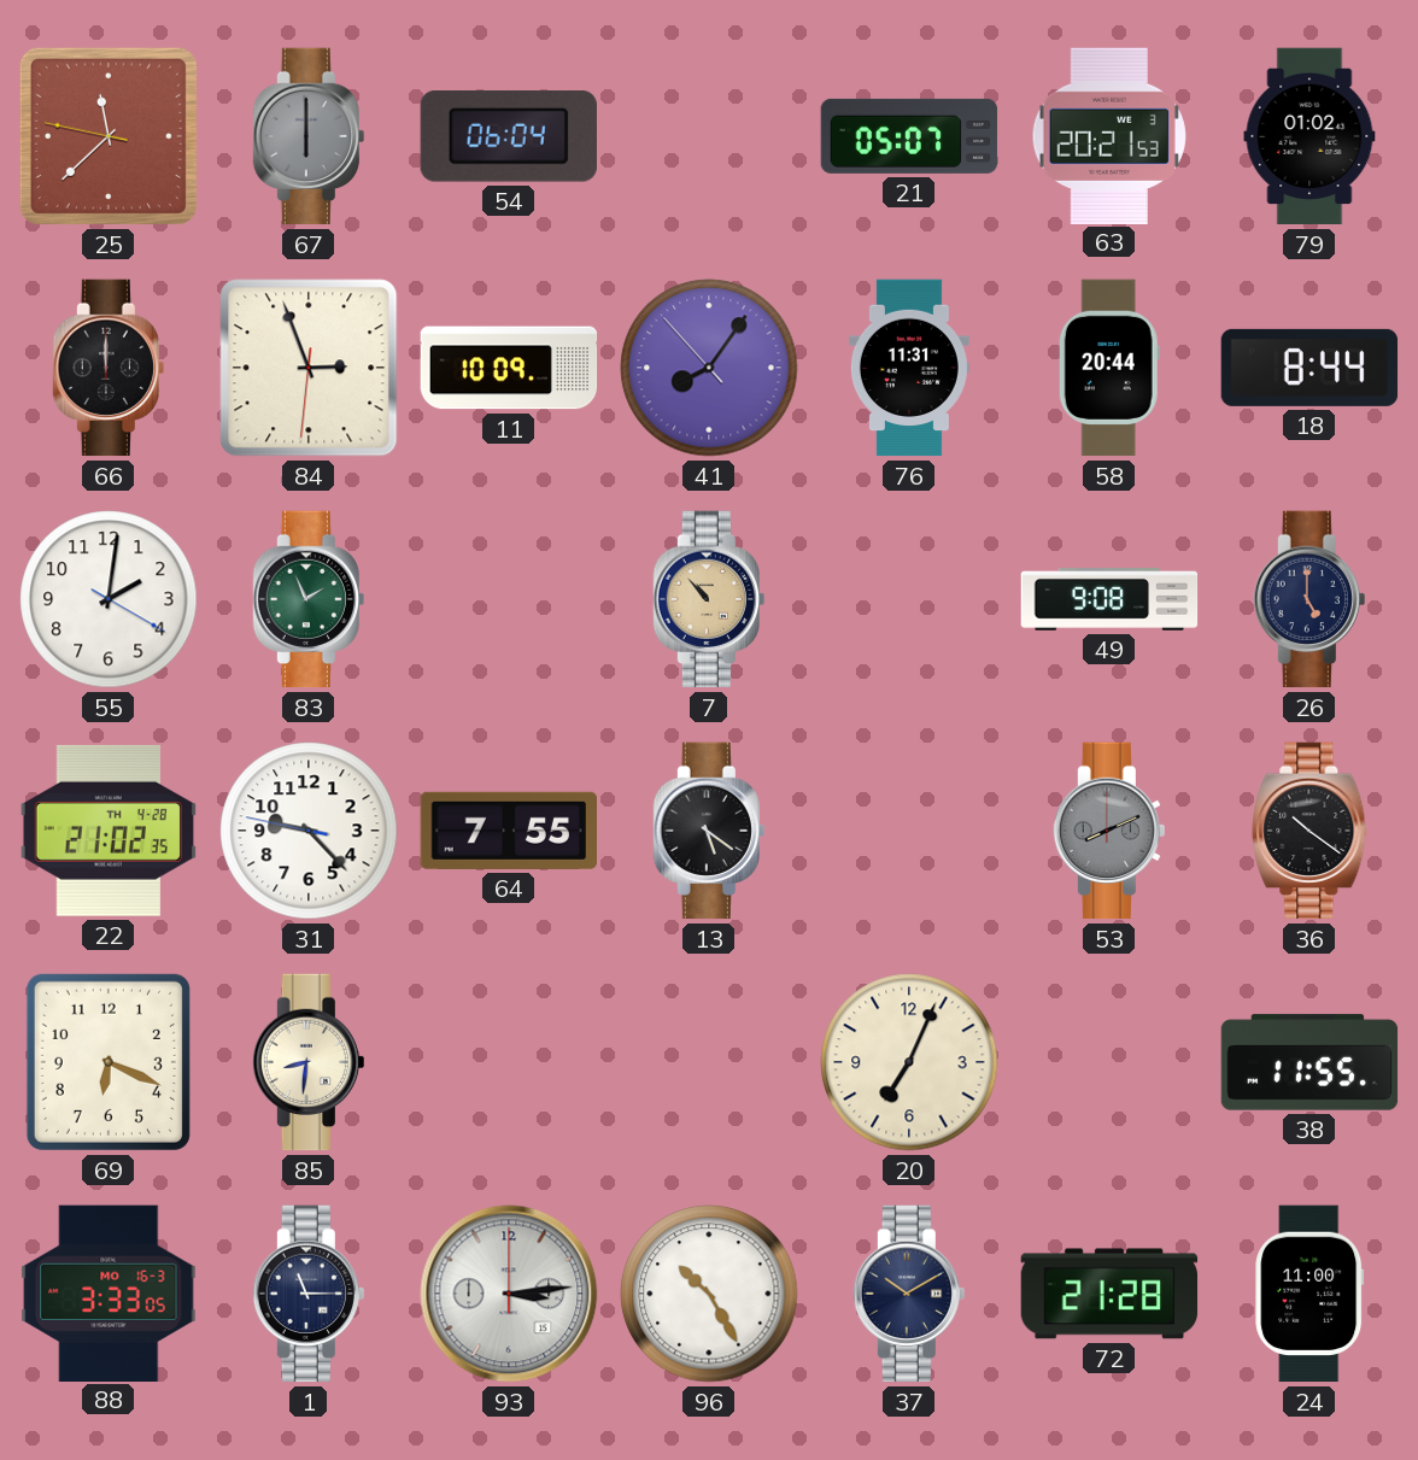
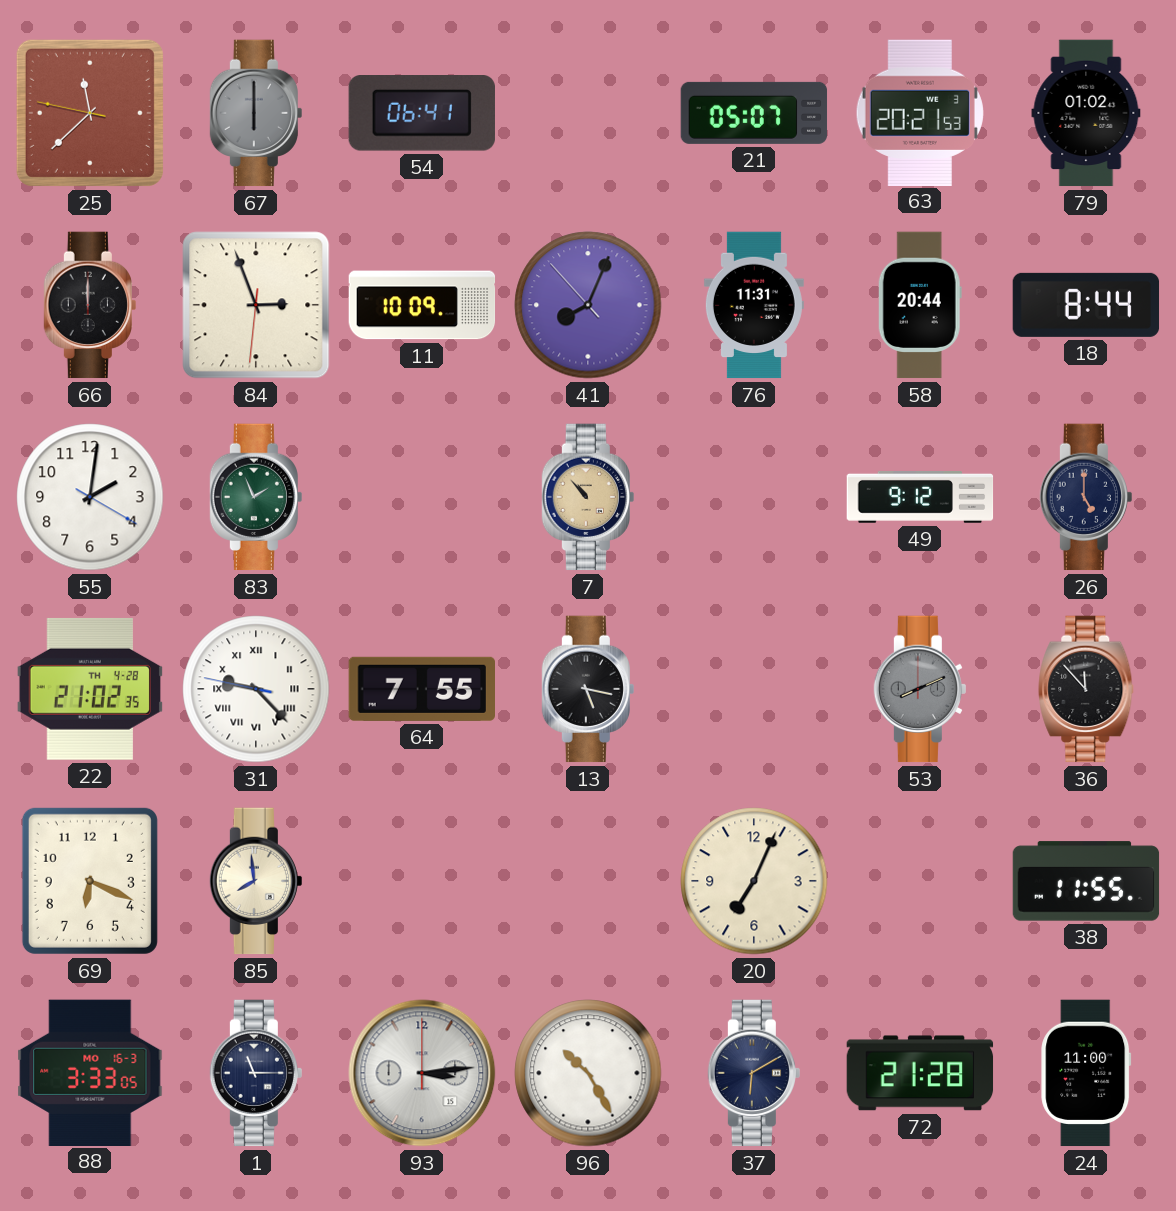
54: 06:04 -> 06:41
41: 8:05 -> 8:03
49: 9:08 -> 9:12
31 numerals: Arabic -> Roman
13: 5:21 -> 5:17
36: 10:21 -> 11:53
85: 8:31 -> 7:59
37: 10:10 -> 6:10
